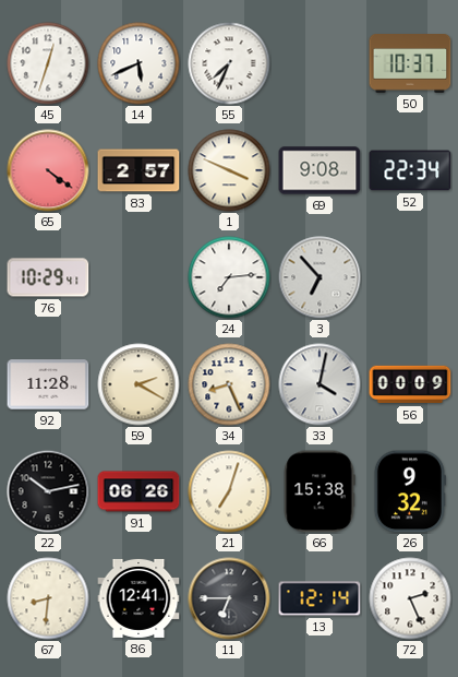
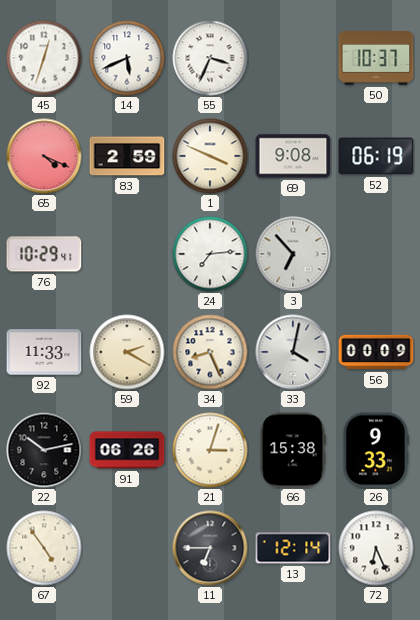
55: 7:34 -> 3:34
65: 4:21 -> 4:19
83: 2:57 -> 2:59
52: 22:34 -> 06:19
92: 11:28 -> 11:33
21: 7:03 -> 3:03
26: 9:32 -> 9:33
67: 8:31 -> 4:54
86: 12:41 -> none
72: 2:26 -> 6:26
